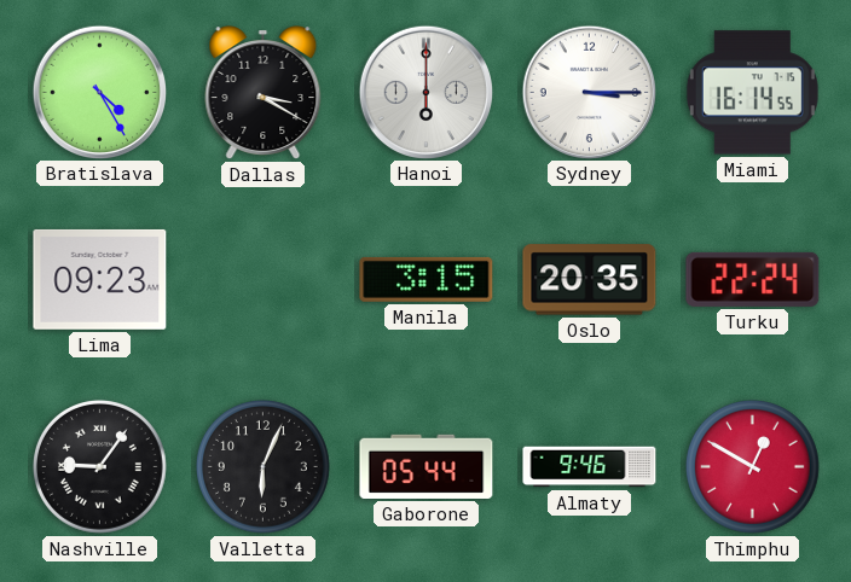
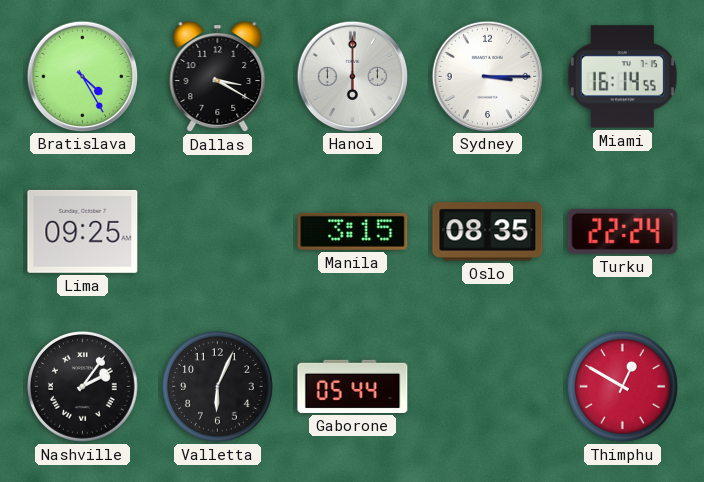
Lima: 09:23 -> 09:25
Oslo: 20:35 -> 08:35
Nashville: 9:06 -> 2:06
Almaty: 9:46 -> none
